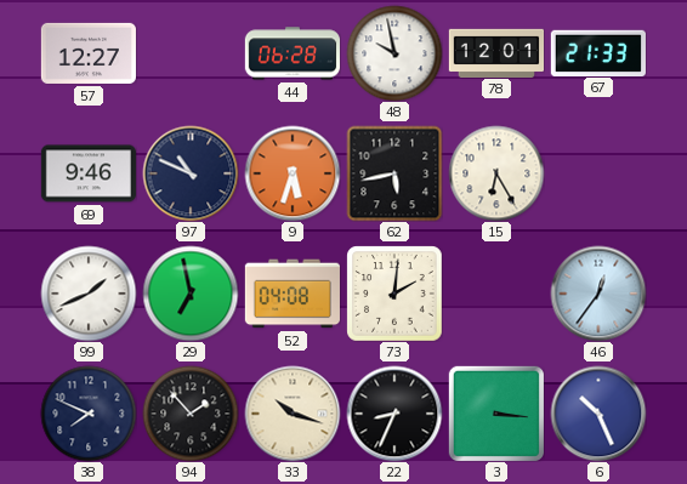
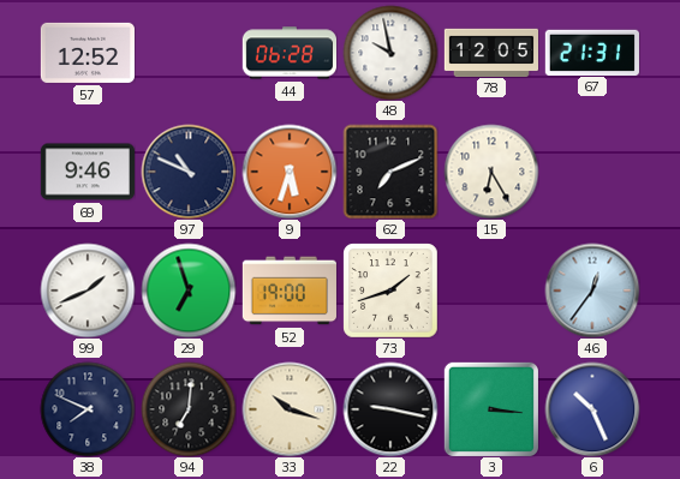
57: 12:27 -> 12:52
78: 12:01 -> 12:05
67: 21:33 -> 21:31
62: 5:43 -> 7:11
29: 6:58 -> 6:57
52: 04:08 -> 19:00
73: 2:01 -> 1:42
94: 1:53 -> 7:01
22: 8:34 -> 9:17
